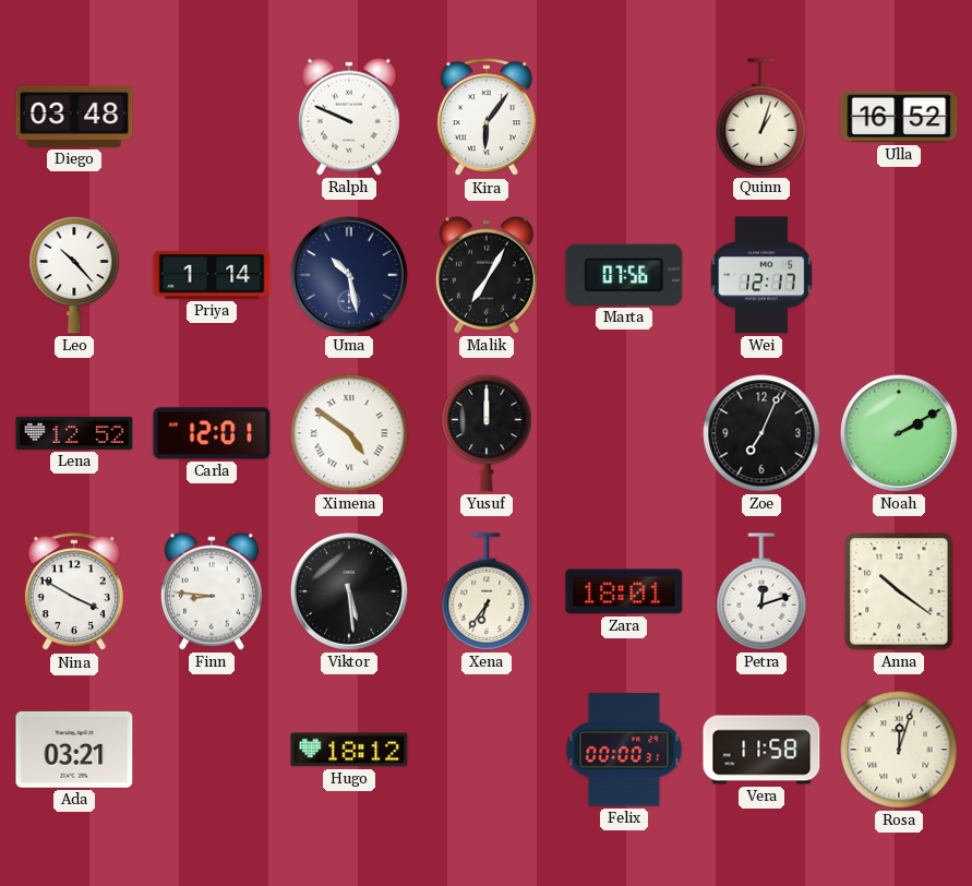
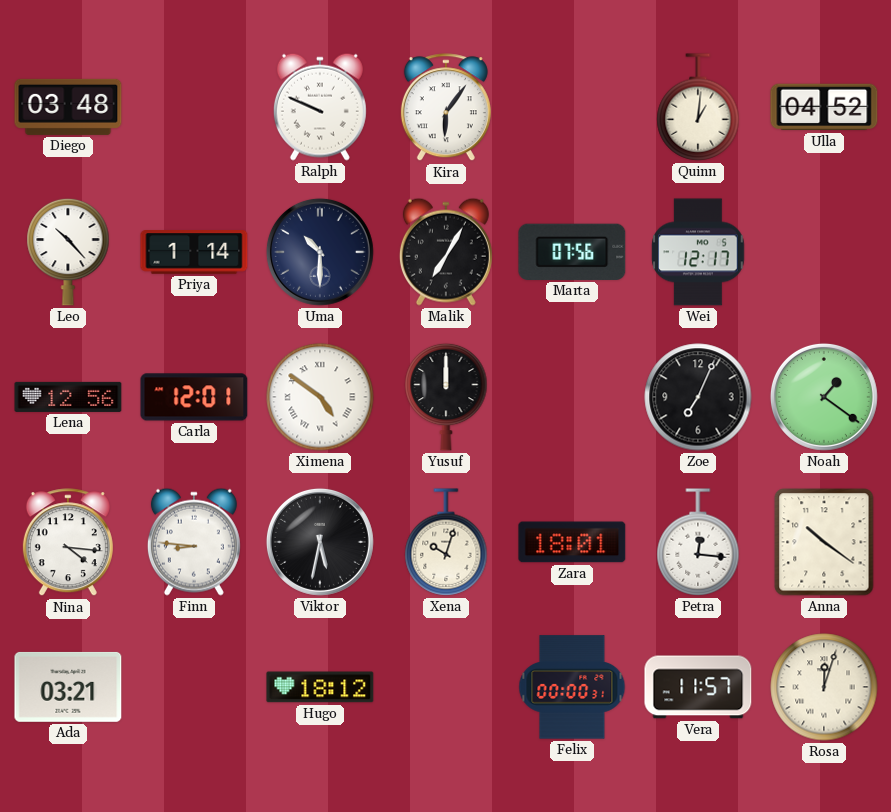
Quinn: 1:03 -> 1:01
Ulla: 16:52 -> 04:52
Uma: 10:28 -> 10:30
Lena: 12:52 -> 12:56
Noah: 2:10 -> 1:21
Nina: 3:50 -> 4:16
Viktor: 5:29 -> 5:32
Xena: 6:36 -> 10:03
Petra: 12:12 -> 12:16
Vera: 11:58 -> 11:57
